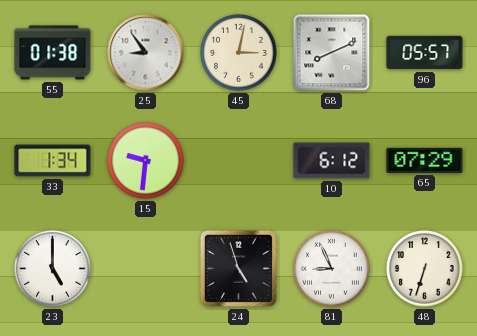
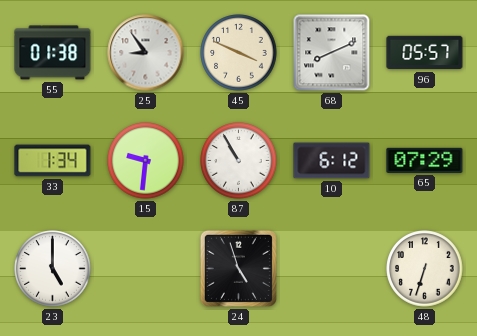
45: 3:02 -> 3:49
87: none -> 10:55
81: 8:56 -> none
